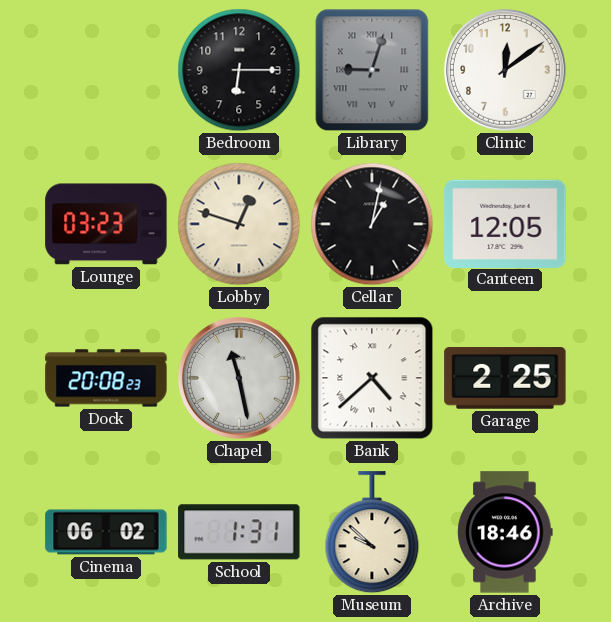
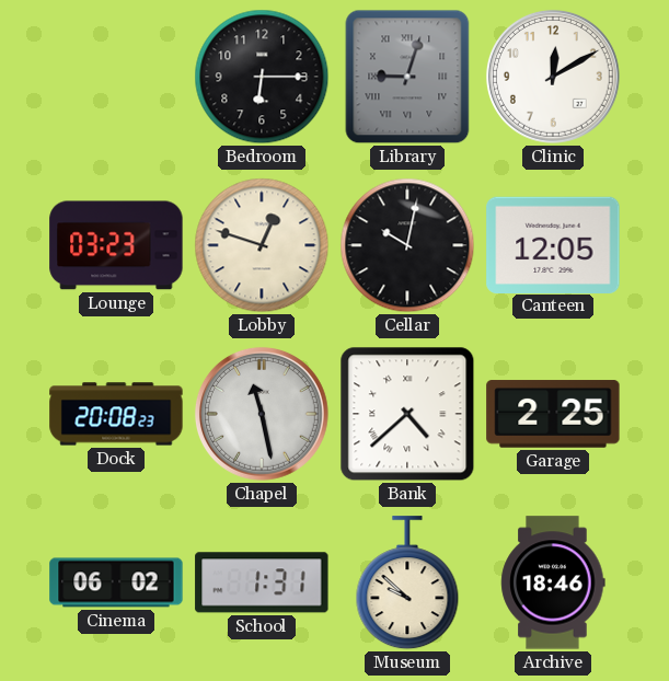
Clinic: 12:09 -> 12:10
Cellar: 1:02 -> 10:02
